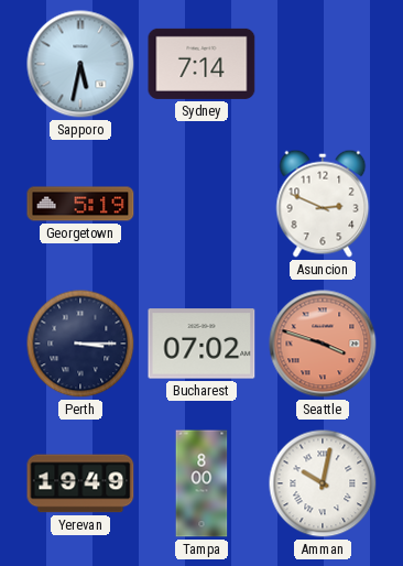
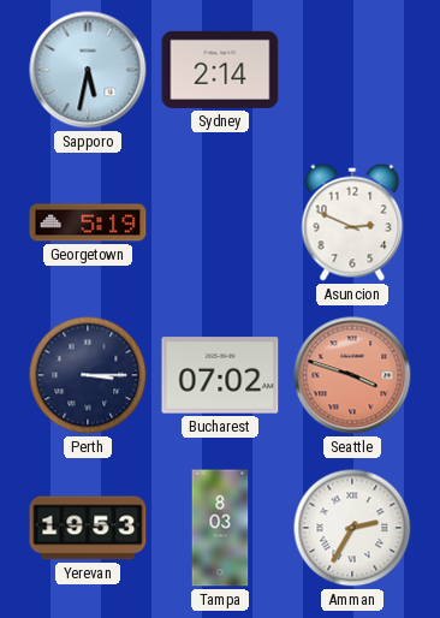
Sydney: 7:14 -> 2:14
Yerevan: 19:49 -> 19:53
Tampa: 8:00 -> 8:03
Amman: 10:02 -> 2:35
